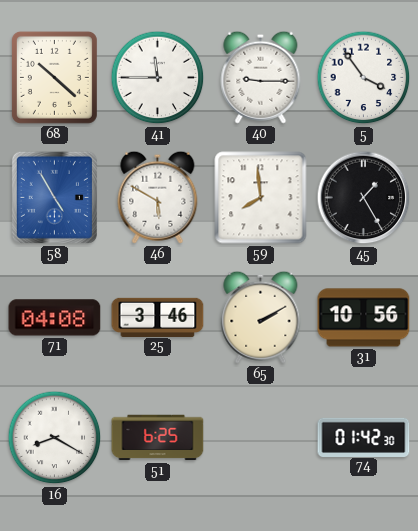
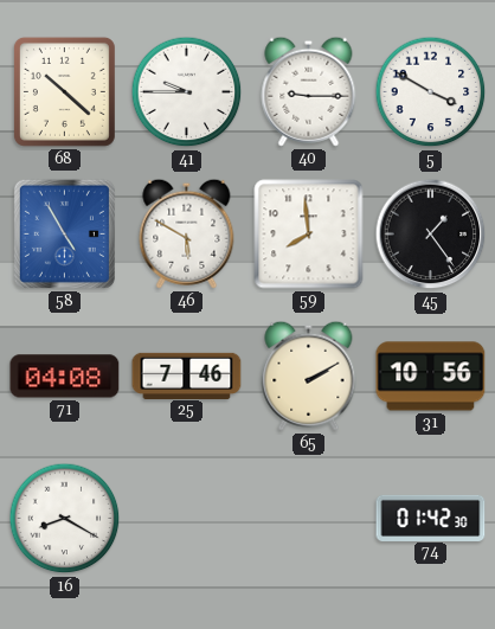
41: 11:45 -> 9:45
5: 3:54 -> 3:50
45: 1:25 -> 1:24
25: 3:46 -> 7:46
51: 6:25 -> none
